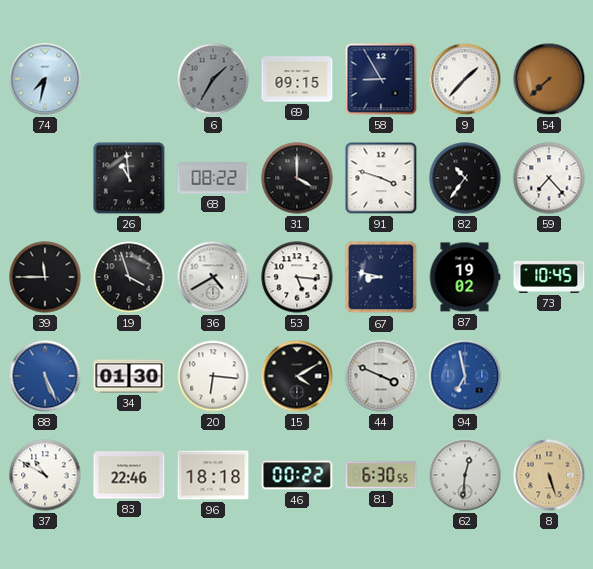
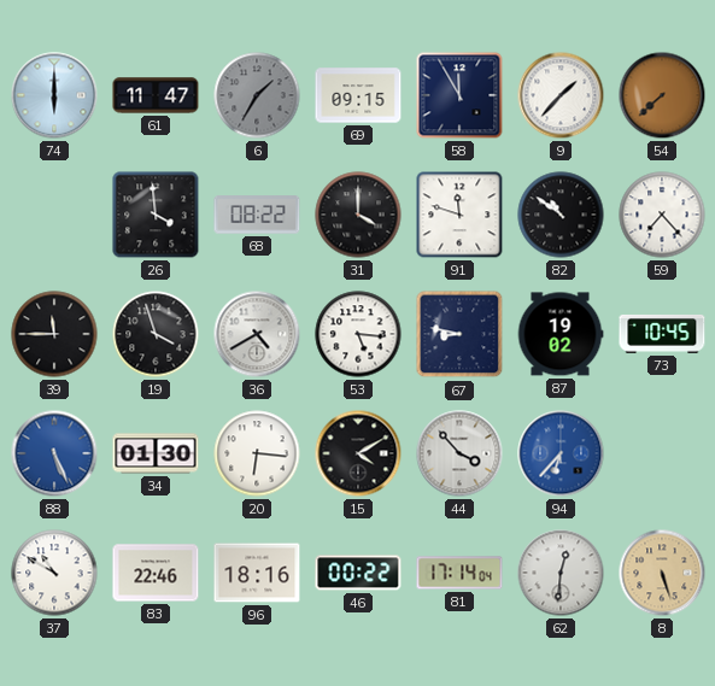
74: 7:32 -> 6:00
61: none -> 11:47
58: 8:55 -> 11:55
26: 10:59 -> 3:59
91: 3:48 -> 11:48
82: 10:36 -> 10:51
44: 3:49 -> 3:53
94: 6:58 -> 6:37
96: 18:18 -> 18:16
81: 6:30 -> 17:14
